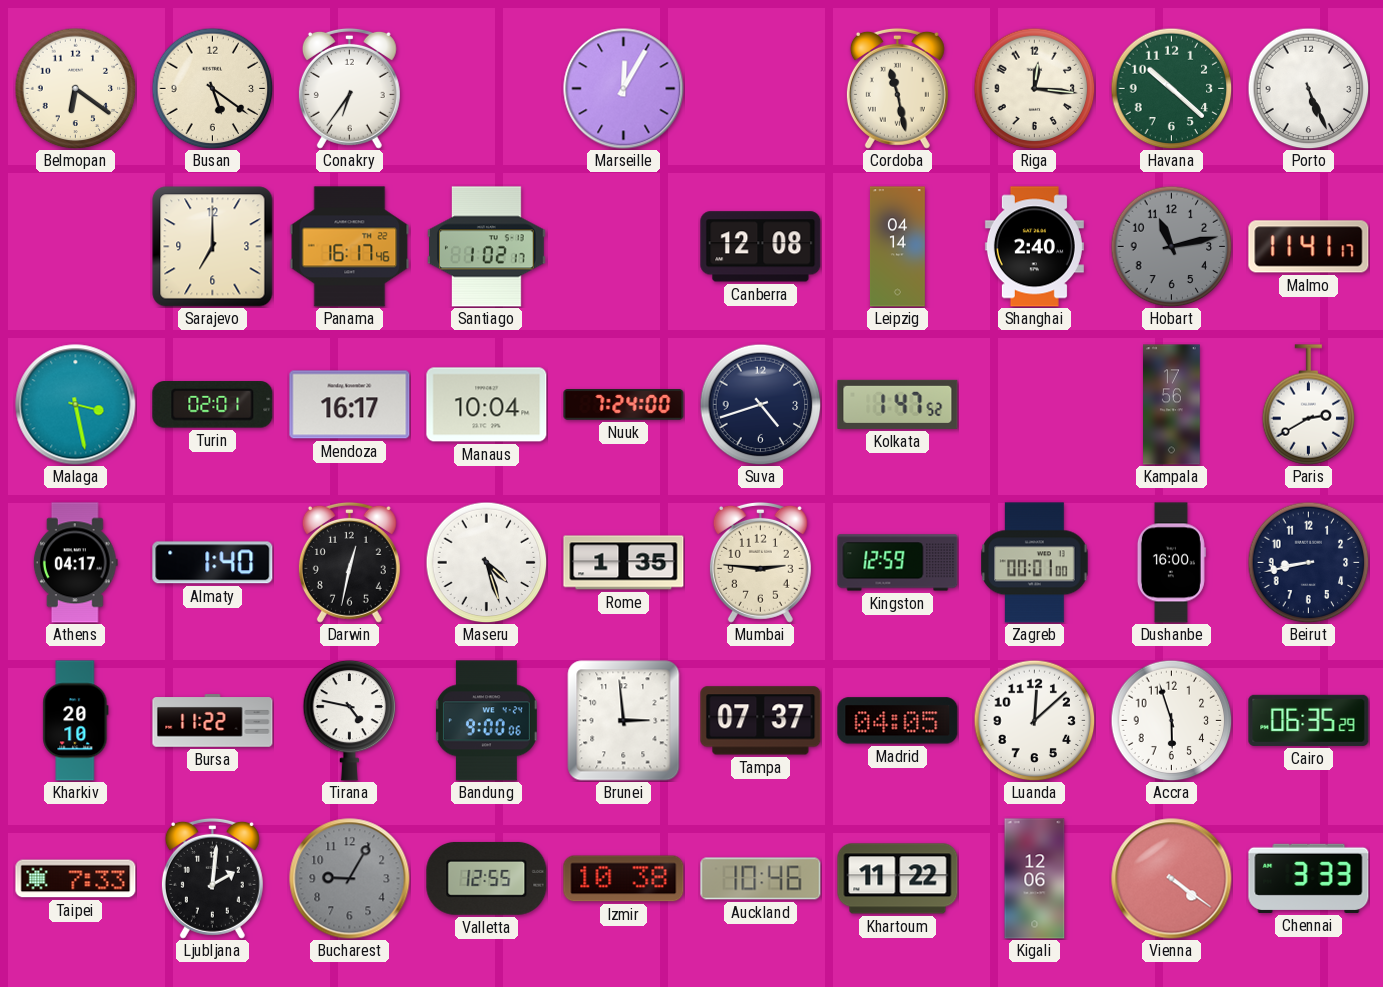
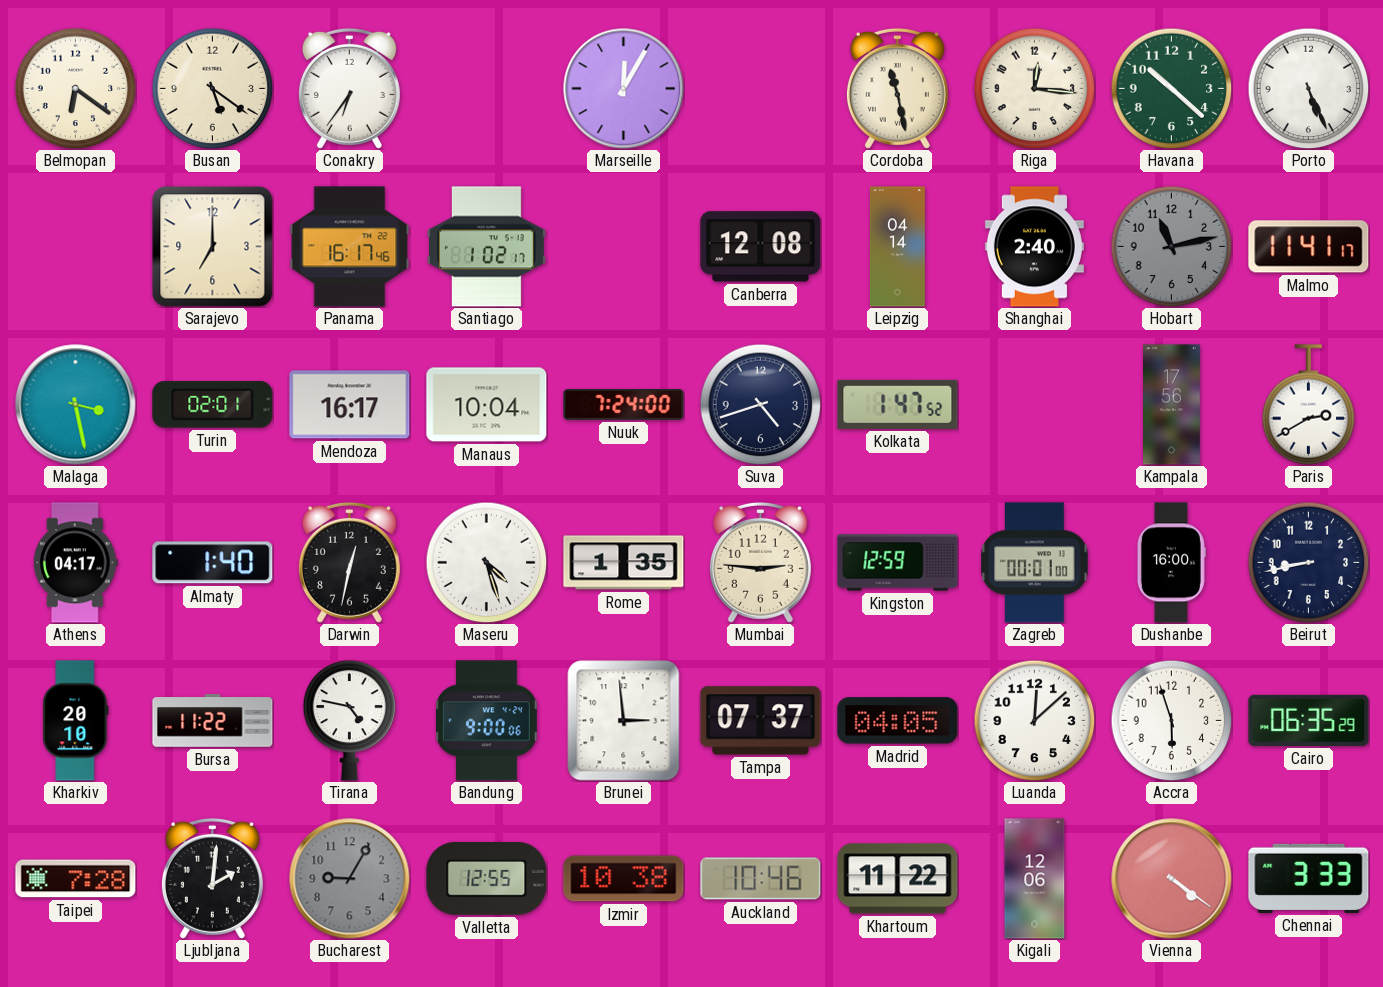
Taipei: 7:33 -> 7:28
